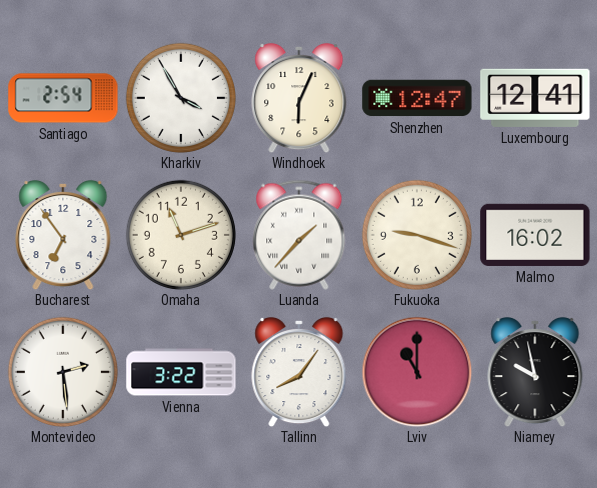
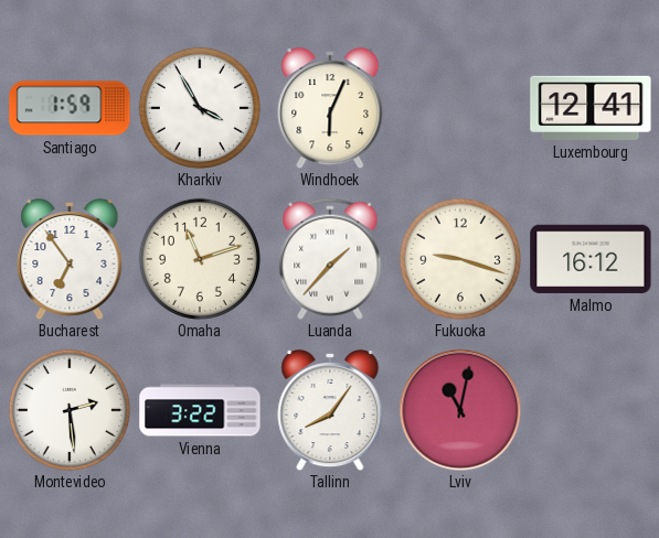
Santiago: 2:54 -> 1:59
Shenzhen: 12:47 -> none
Malmo: 16:02 -> 16:12
Lviv: 11:00 -> 11:02
Niamey: 9:58 -> none
